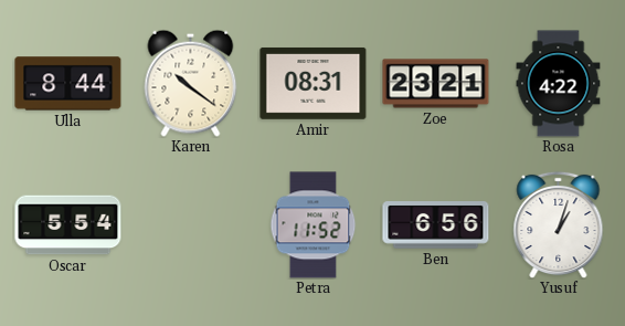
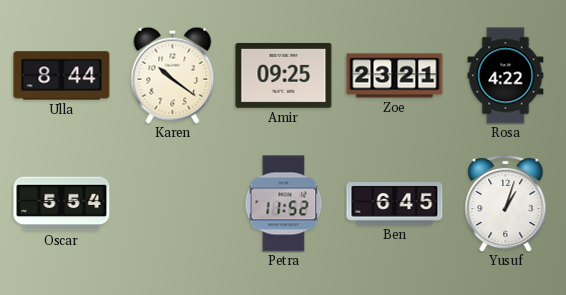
Amir: 08:31 -> 09:25
Ben: 6:56 -> 6:45
